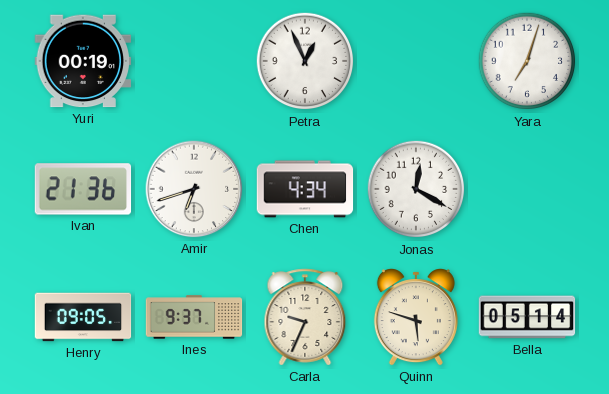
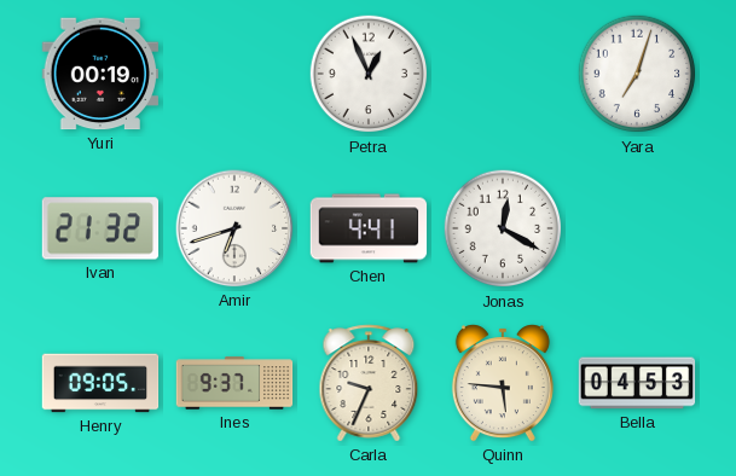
Ivan: 21:36 -> 21:32
Chen: 4:34 -> 4:41
Quinn: 5:48 -> 5:46
Bella: 05:14 -> 04:53
